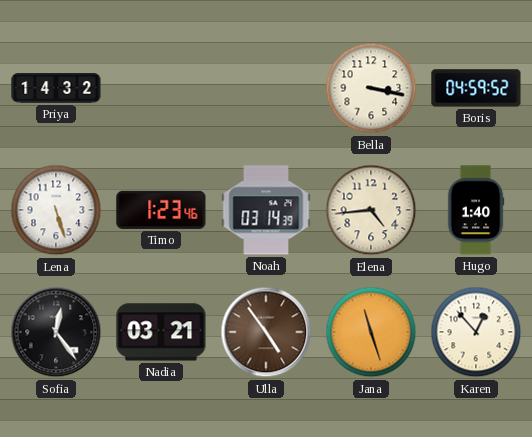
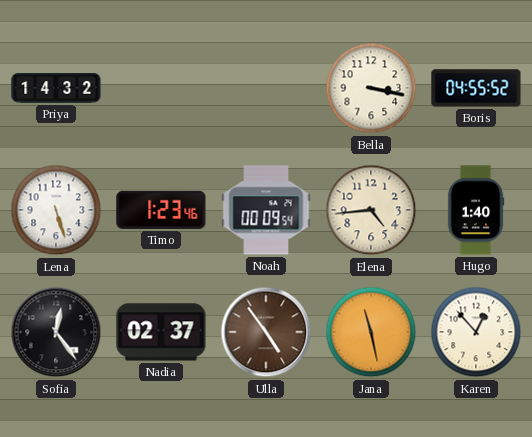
Boris: 04:59 -> 04:55
Noah: 03:14 -> 00:09
Nadia: 03:21 -> 02:37
Jana: 11:27 -> 11:28
